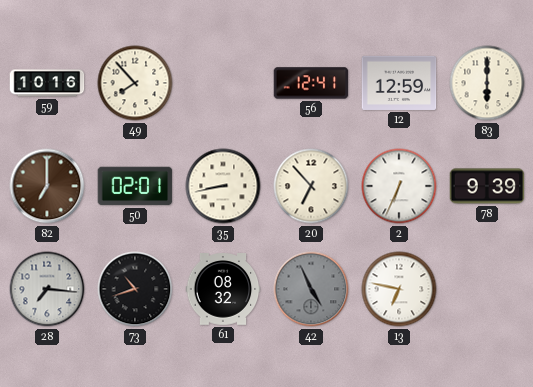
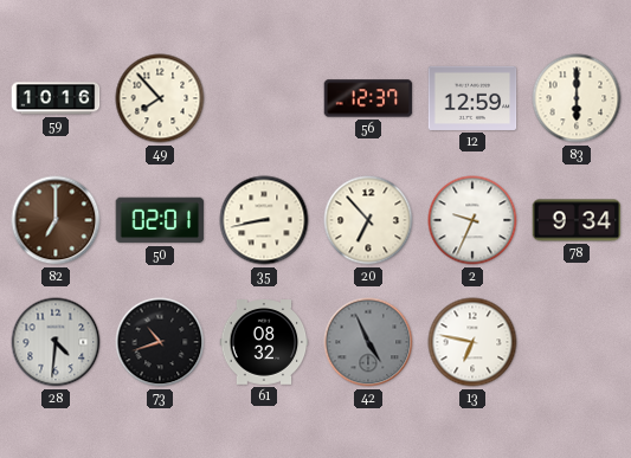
56: 12:41 -> 12:37
2: 6:34 -> 9:34
78: 9:39 -> 9:34
28: 7:16 -> 4:31
